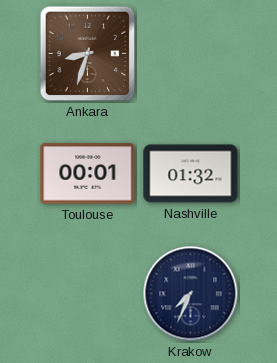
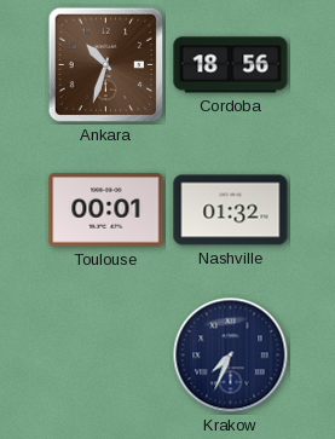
Ankara: 8:33 -> 10:33
Cordoba: none -> 18:56
